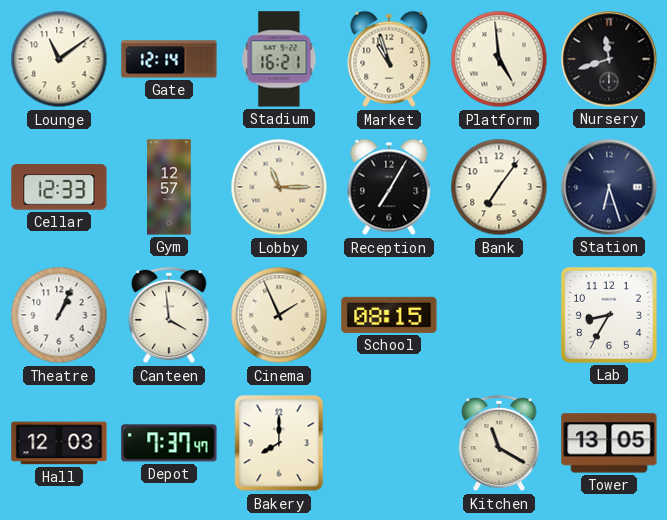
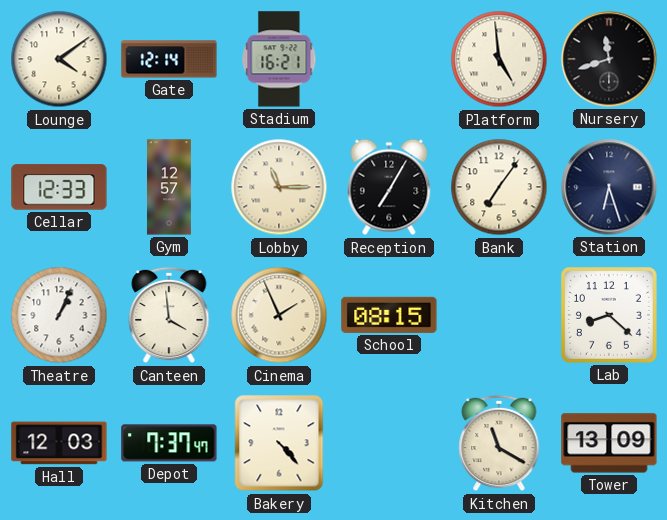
Lounge: 11:09 -> 4:09
Market: 10:57 -> none
Lab: 8:35 -> 8:22
Bakery: 8:00 -> 4:23
Tower: 13:05 -> 13:09
